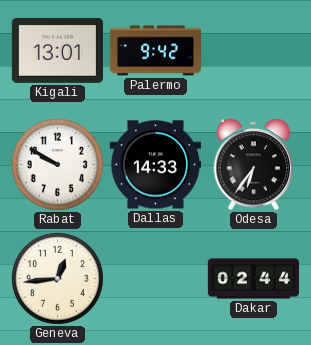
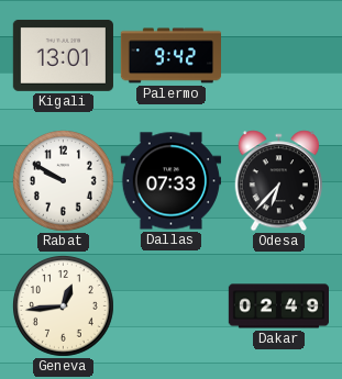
Dallas: 14:33 -> 07:33
Odesa: 6:36 -> 6:37
Dakar: 02:44 -> 02:49
